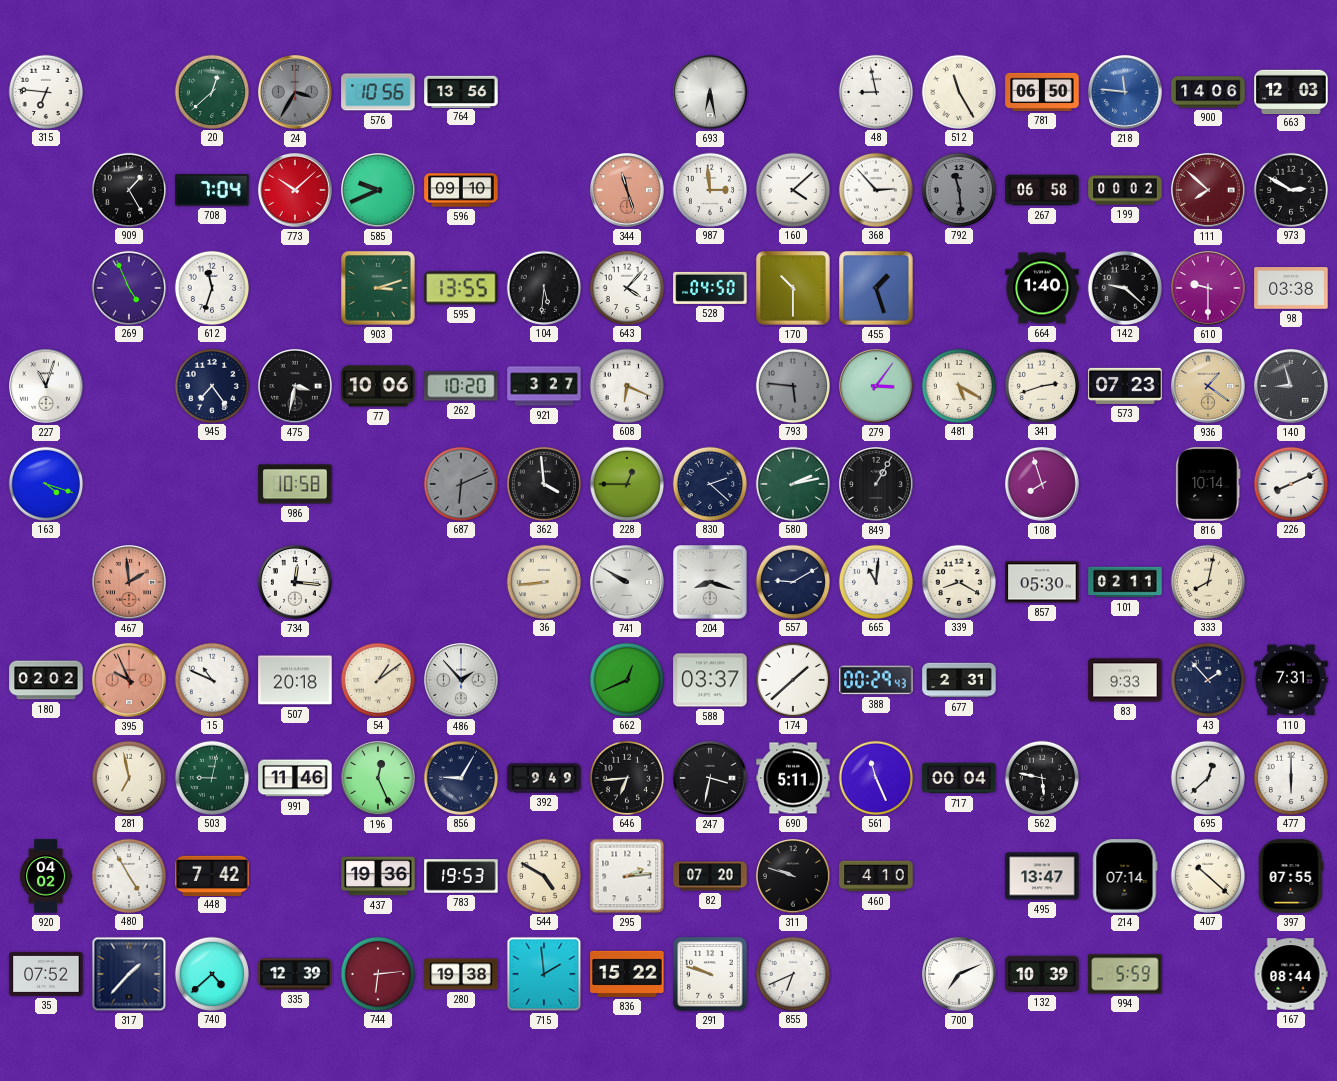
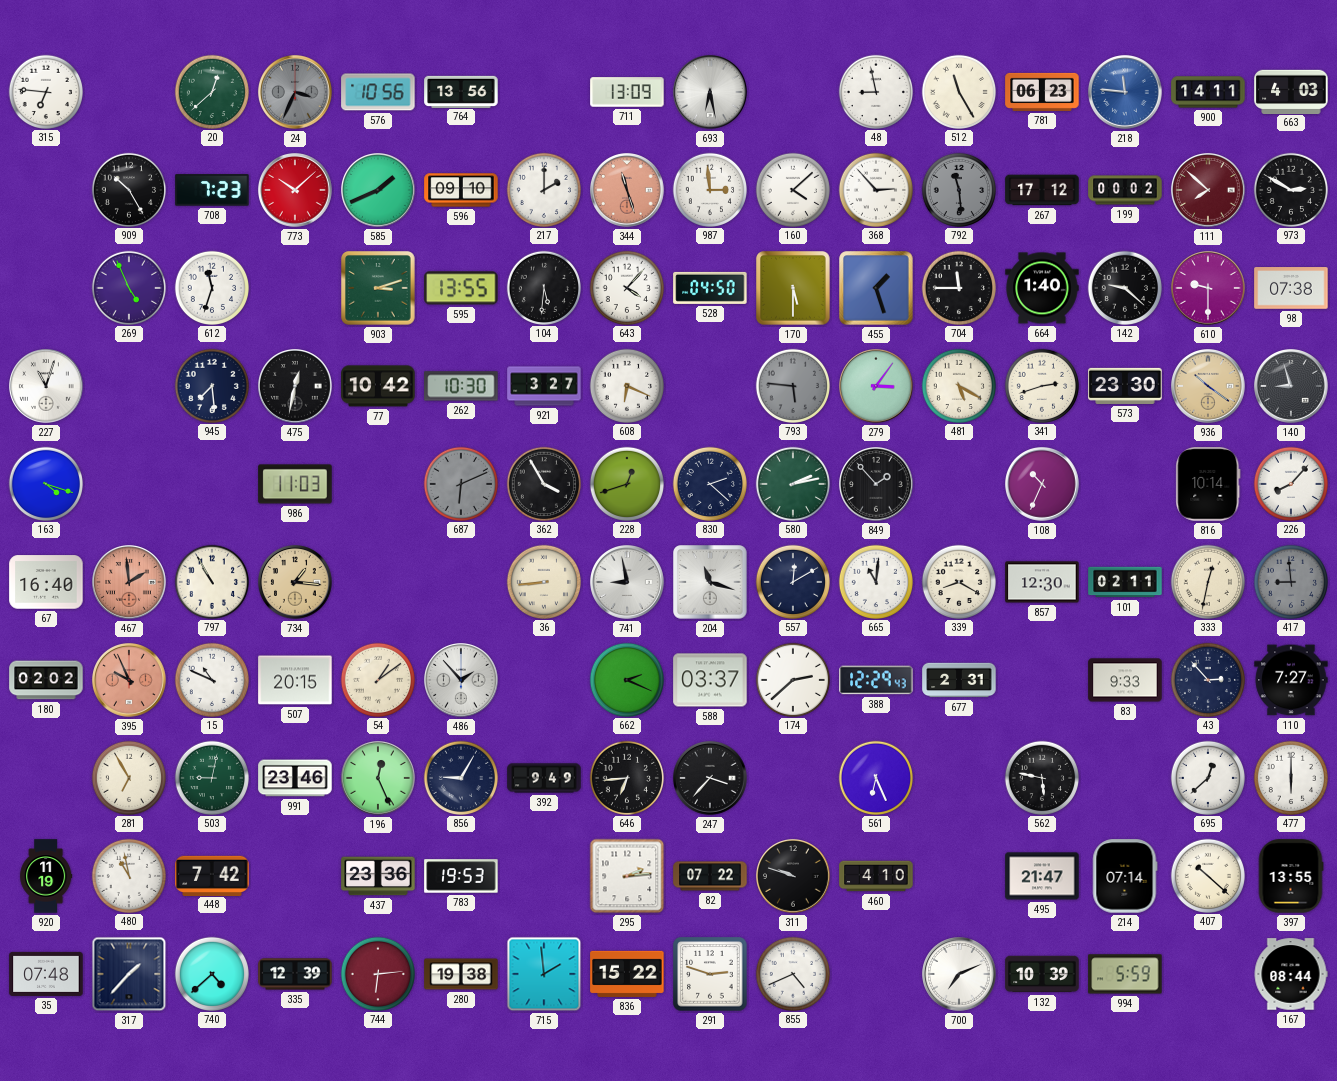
24: 3:35 -> 3:34
711: none -> 13:09
781: 06:50 -> 06:23
900: 14:06 -> 14:11
663: 12:03 -> 4:03
909: 1:25 -> 10:25
708: 7:04 -> 7:23
585: 9:41 -> 1:41
217: none -> 2:00
267: 06:58 -> 17:12
170: 10:30 -> 5:30
704: none -> 11:45
98: 03:38 -> 07:38
945: 7:24 -> 7:29
475: 3:32 -> 12:32
77: 10:06 -> 10:42
262: 10:20 -> 10:30
573: 07:23 -> 23:30
936: 1:21 -> 10:21
986: 10:58 -> 11:03
362: 3:59 -> 3:55
228: 12:45 -> 12:42
849: 1:05 -> 1:53
108: 7:57 -> 10:34
226: 8:11 -> 8:07
67: none -> 16:40
797: none -> 10:55
734: 12:16 -> 1:16
734 dial: white -> champagne
741: 9:50 -> 8:58
204: 8:18 -> 11:18
557: 9:10 -> 12:10
857: 05:30 -> 12:30
333: 8:02 -> 12:32
417: none -> 8:59
507: 20:18 -> 20:15
662: 12:41 -> 2:19
174: 1:38 -> 2:38
388: 00:29 -> 12:29
43: 1:53 -> 2:53
110: 7:31 -> 7:27
281: 6:58 -> 6:55
991: 11:46 -> 23:46
247: 3:32 -> 3:37
690: 5:11 -> none
561: 11:26 -> 6:26
717: 00:04 -> none
920: 04:02 -> 11:19
480: 4:55 -> 10:58
437: 19:36 -> 23:36
544: 4:50 -> none
82: 07:20 -> 07:22
495: 13:47 -> 21:47
397: 07:55 -> 13:55
35: 07:52 -> 07:48
291: 9:48 -> 2:48
855: 6:41 -> 4:41
